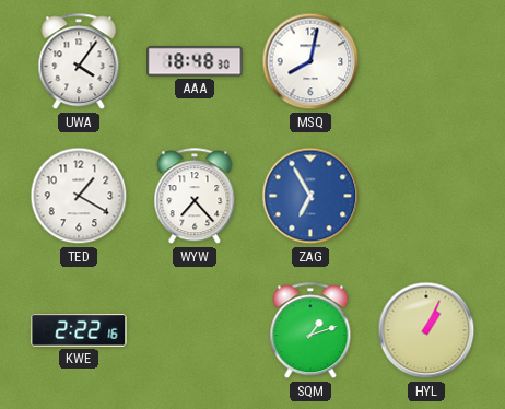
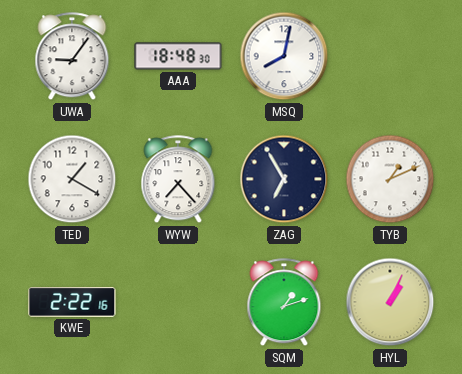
UWA: 4:06 -> 9:06
ZAG dial: blue -> navy
TYB: none -> 1:11
